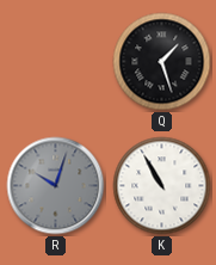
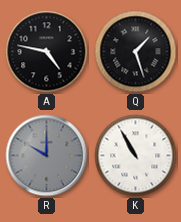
A: none -> 4:47
R: 10:03 -> 10:00
